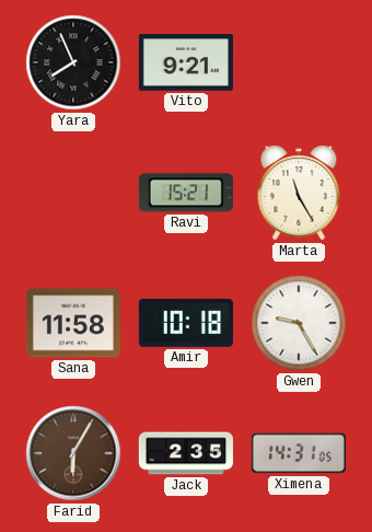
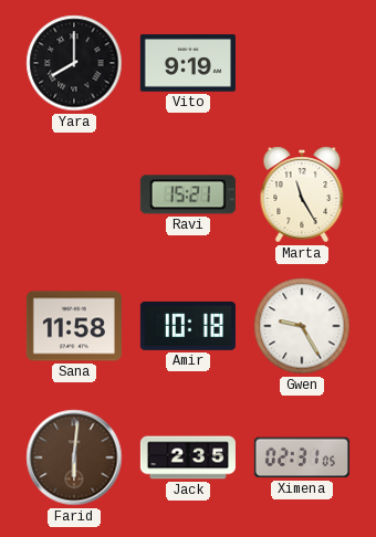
Yara: 7:56 -> 8:00
Vito: 9:21 -> 9:19
Farid: 6:05 -> 6:01
Ximena: 14:31 -> 02:31
